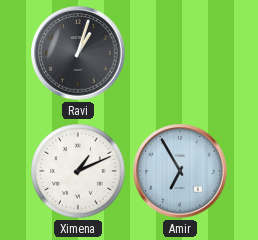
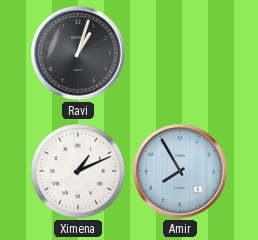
Amir: 6:55 -> 7:55
